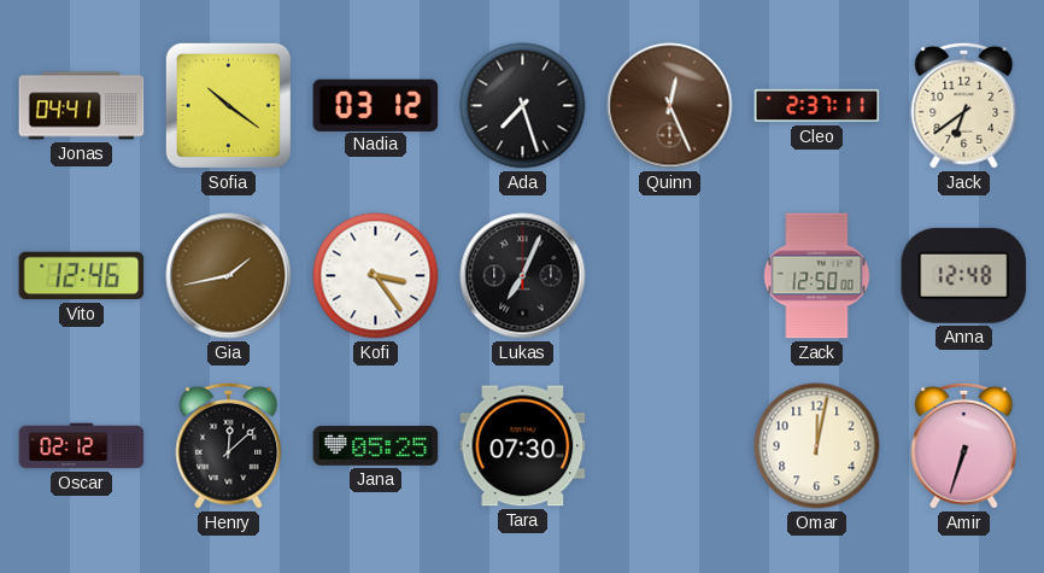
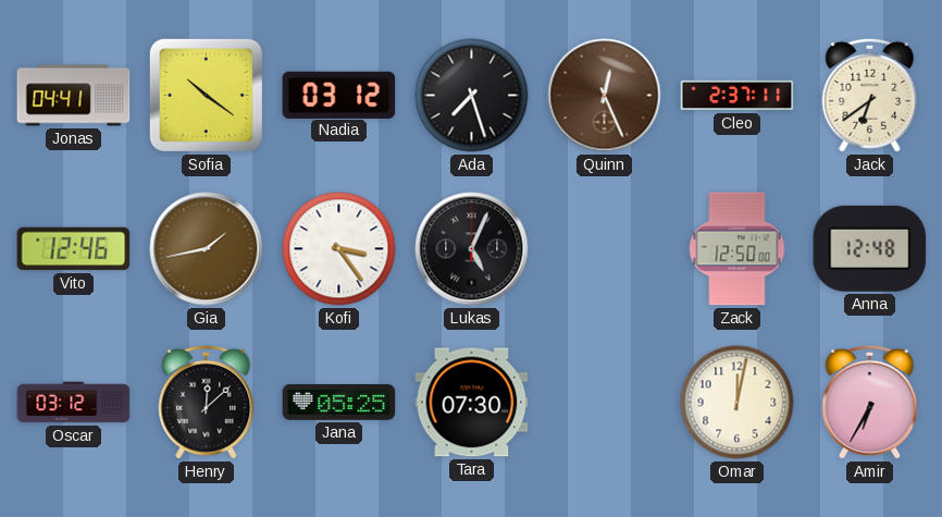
Lukas: 7:04 -> 5:04
Oscar: 02:12 -> 03:12
Amir: 6:33 -> 6:35
